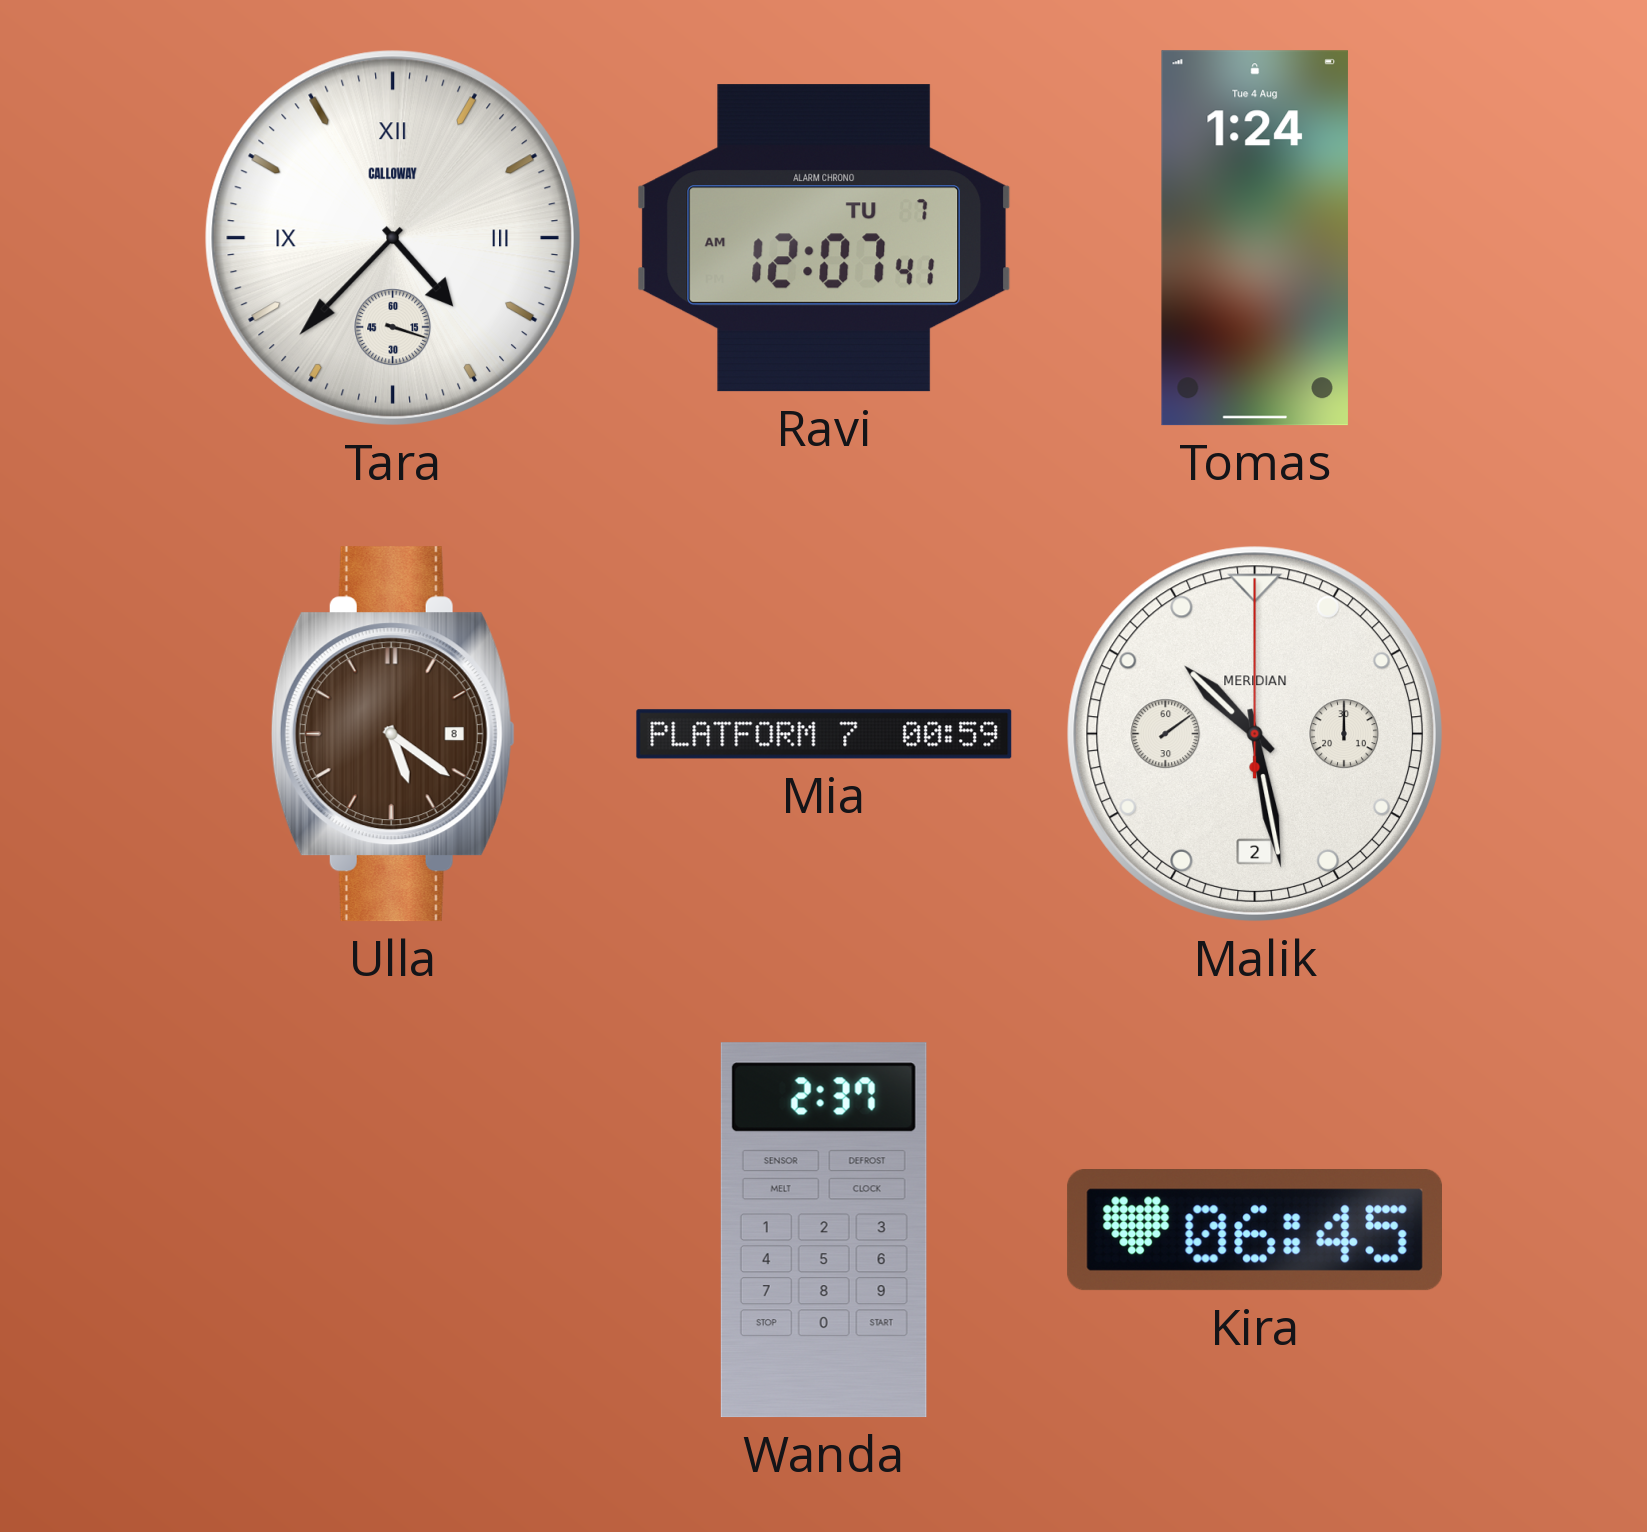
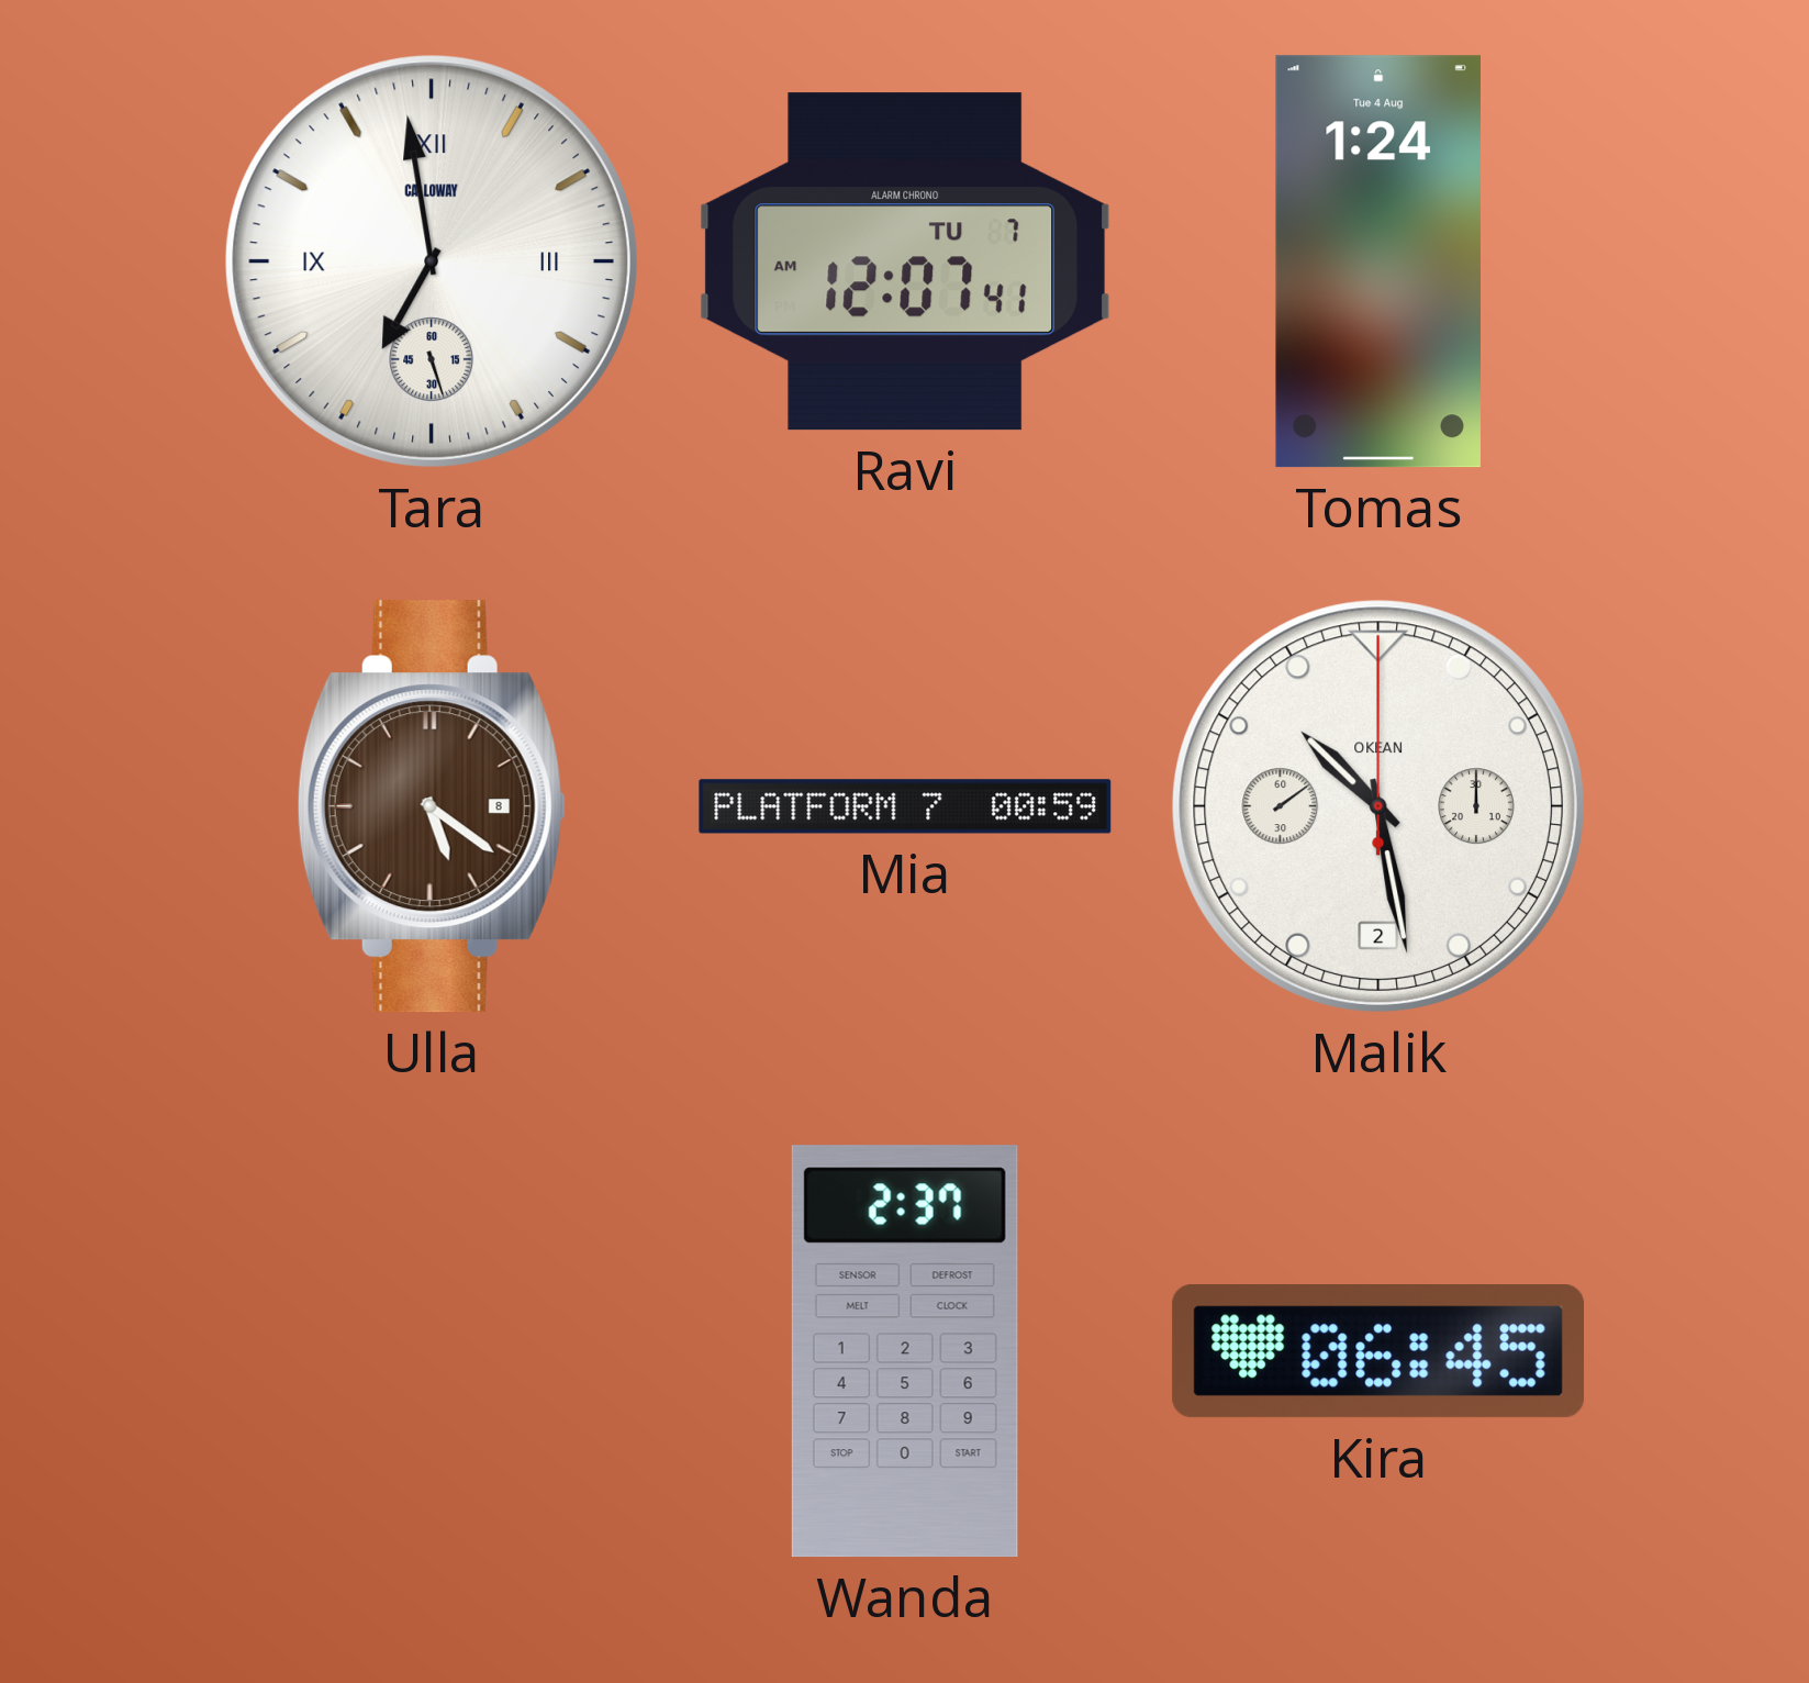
Tara: 4:37 -> 6:58
Malik brand: MERIDIAN -> OKEAN
